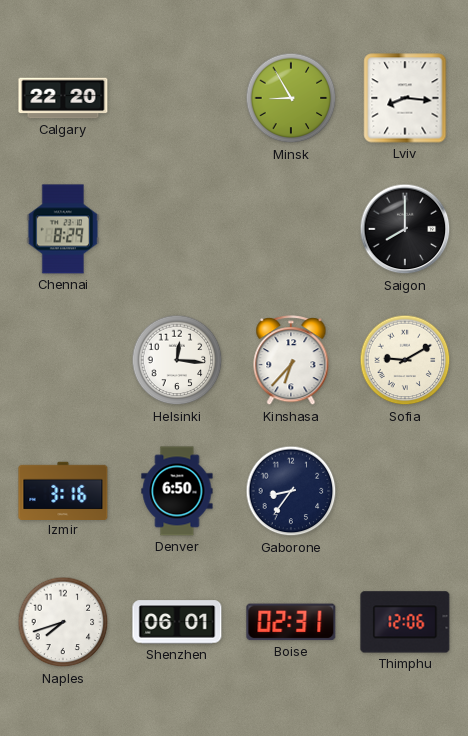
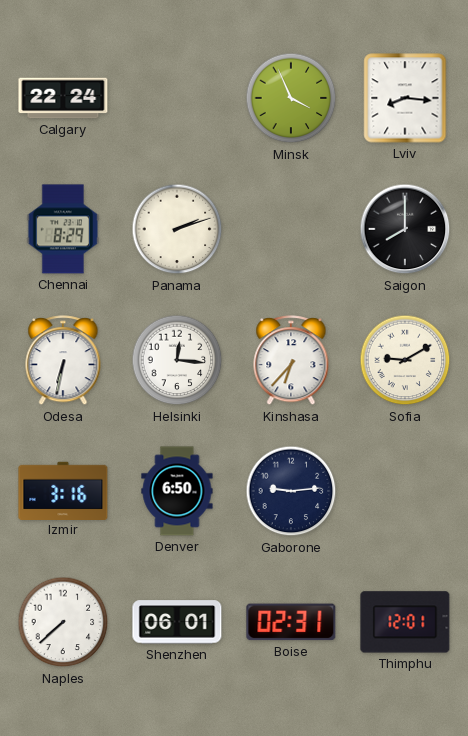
Calgary: 22:20 -> 22:24
Minsk: 8:55 -> 3:56
Panama: none -> 2:12
Odesa: none -> 6:32
Gaborone: 8:36 -> 9:14
Naples: 7:42 -> 7:38
Thimphu: 12:06 -> 12:01
